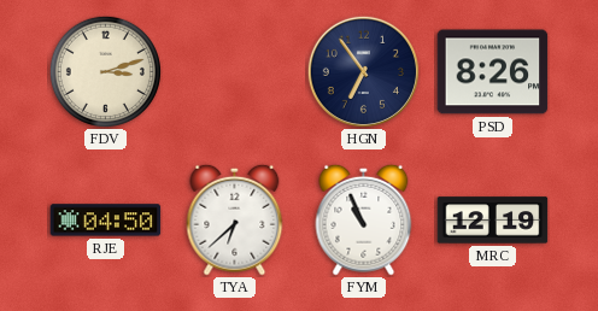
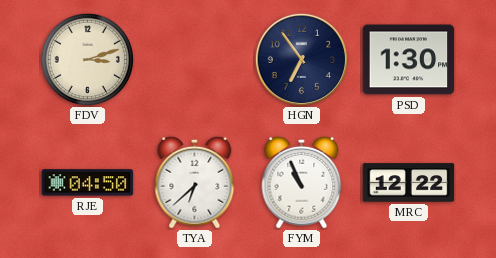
PSD: 8:26 -> 1:30
MRC: 12:19 -> 12:22
